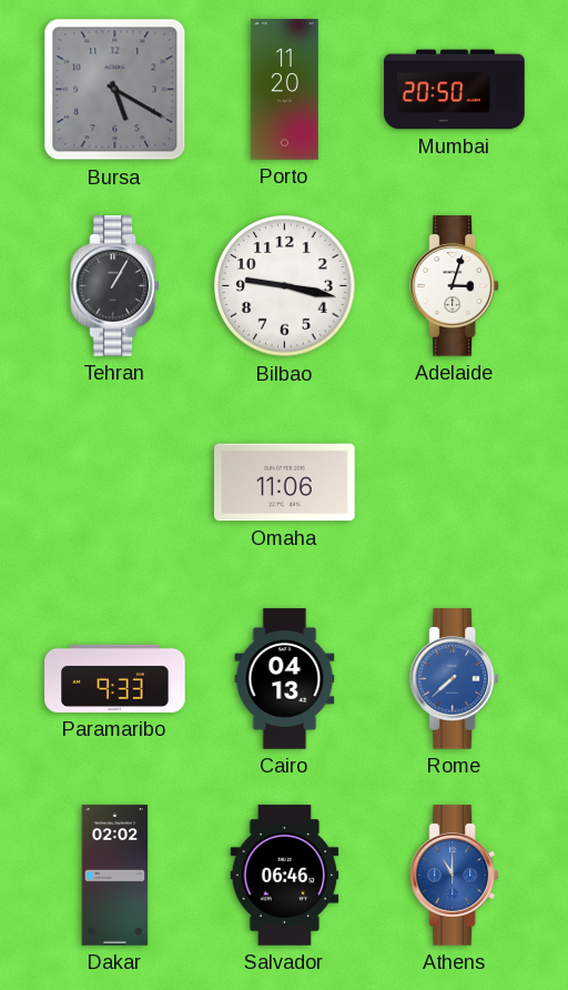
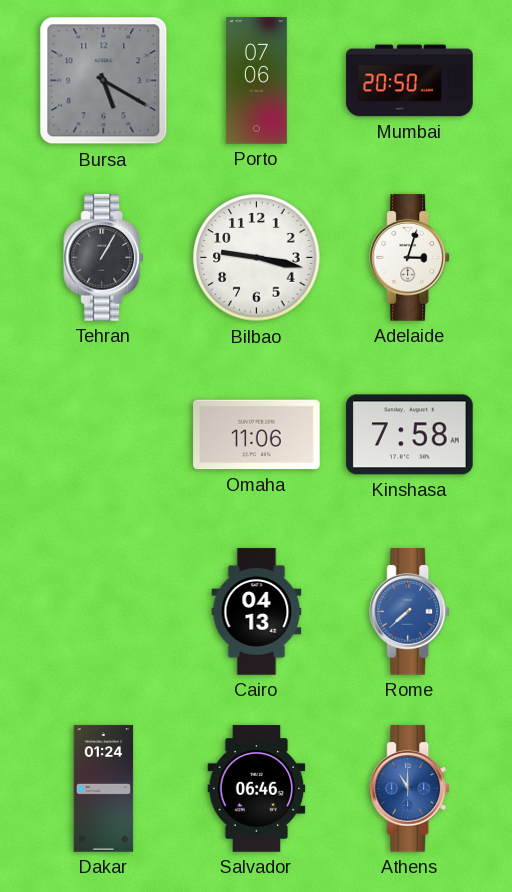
Porto: 11:20 -> 07:06
Kinshasa: none -> 7:58
Paramaribo: 9:33 -> none
Dakar: 02:02 -> 01:24
